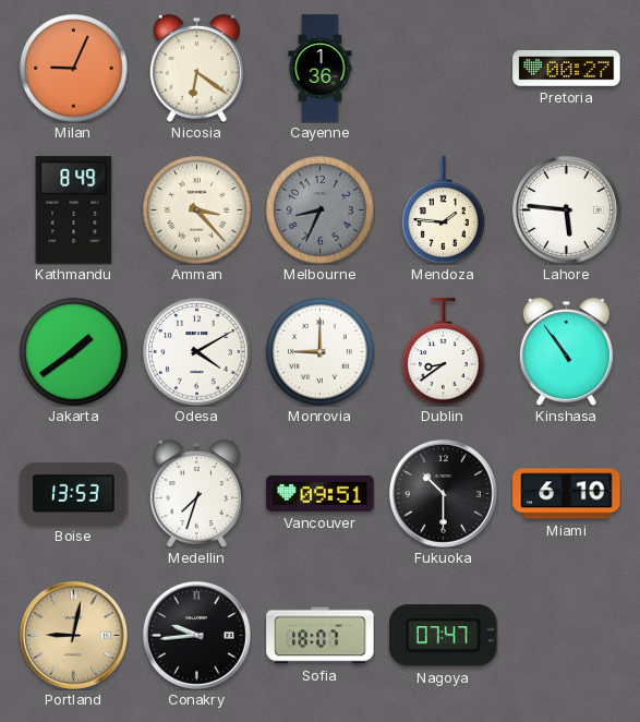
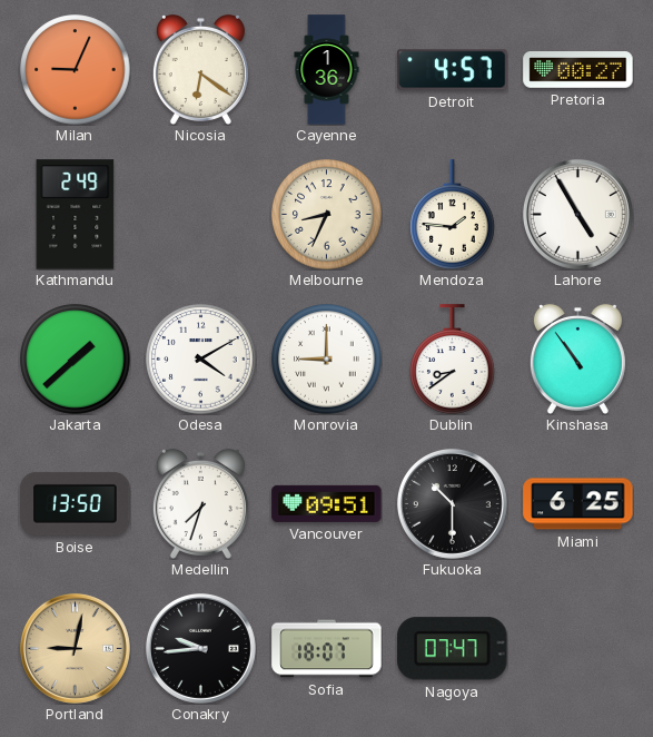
Detroit: none -> 4:57
Kathmandu: 8:49 -> 2:49
Amman: 3:23 -> none
Melbourne dial: grey -> cream
Lahore: 5:46 -> 4:55
Jakarta: 1:39 -> 1:38
Boise: 13:53 -> 13:50
Miami: 6:10 -> 6:25
